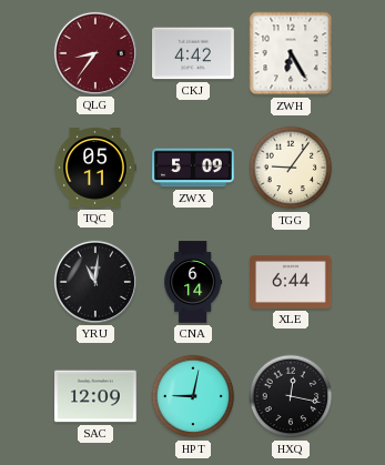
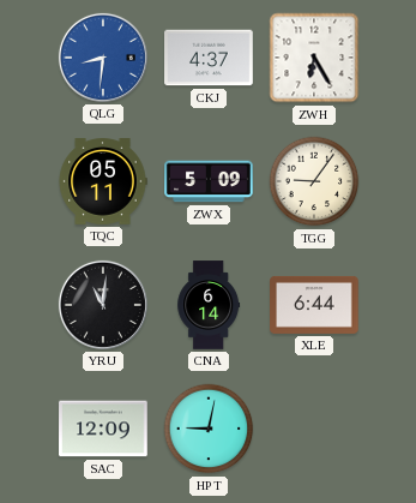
QLG: 8:36 -> 8:31
QLG dial: burgundy -> blue
CKJ: 4:42 -> 4:37
HXQ: 12:17 -> none
